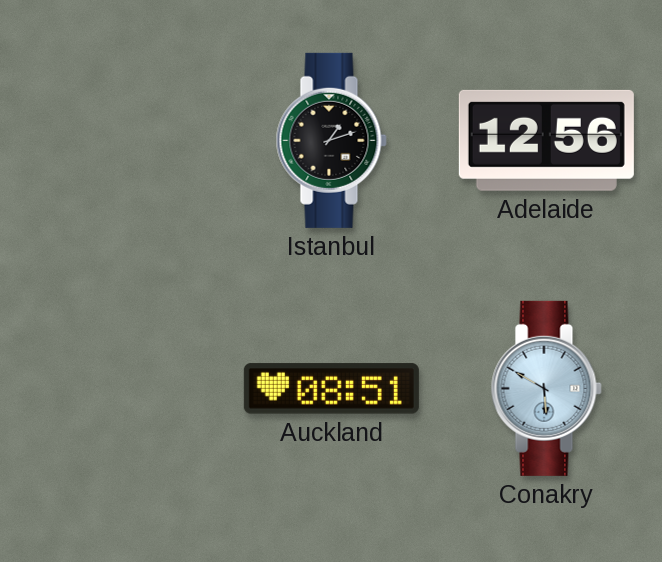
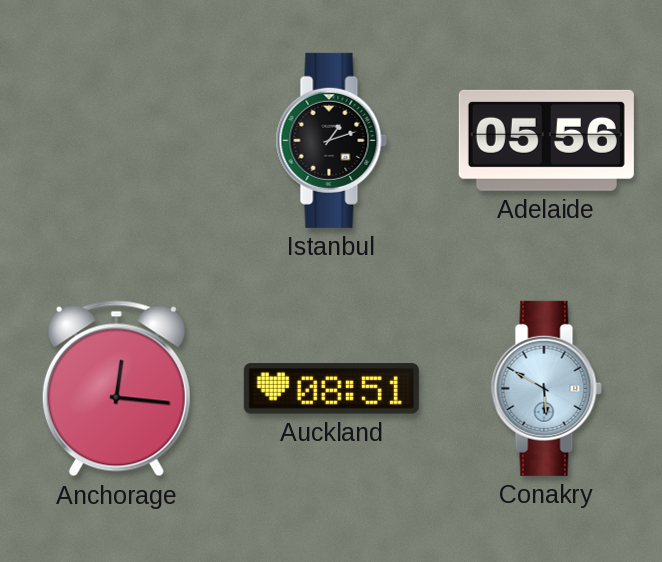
Adelaide: 12:56 -> 05:56
Anchorage: none -> 12:16
